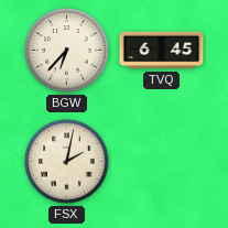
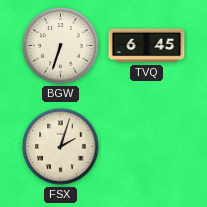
BGW: 6:37 -> 6:33
FSX: 2:02 -> 2:03
